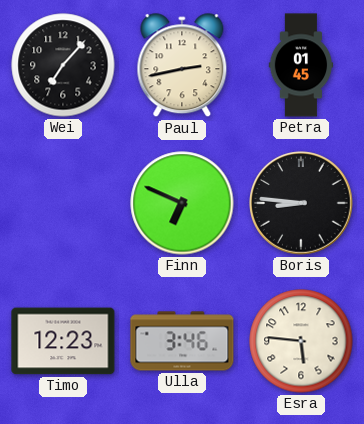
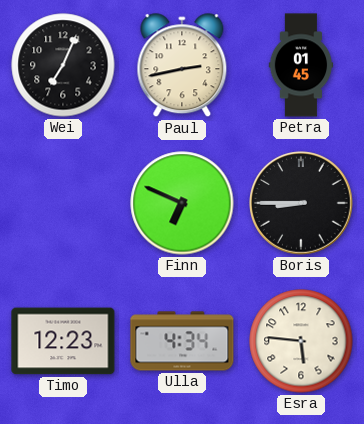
Wei: 7:07 -> 7:04
Boris: 8:46 -> 8:45
Ulla: 3:46 -> 4:34
